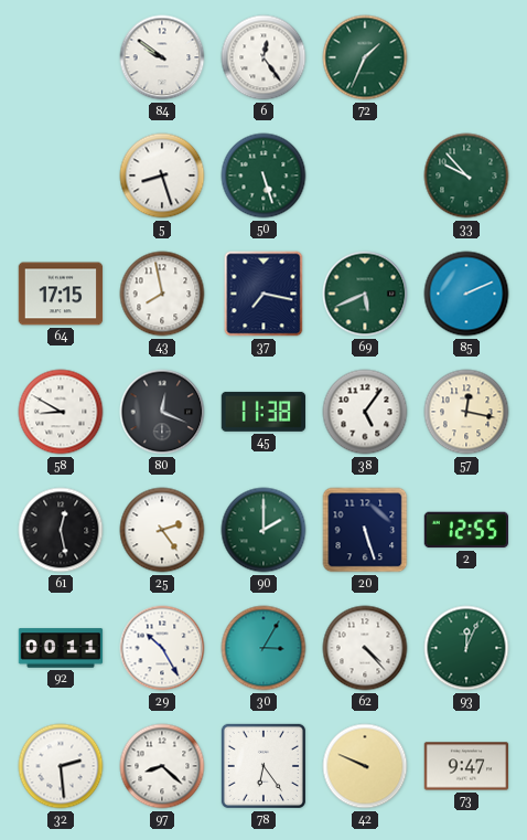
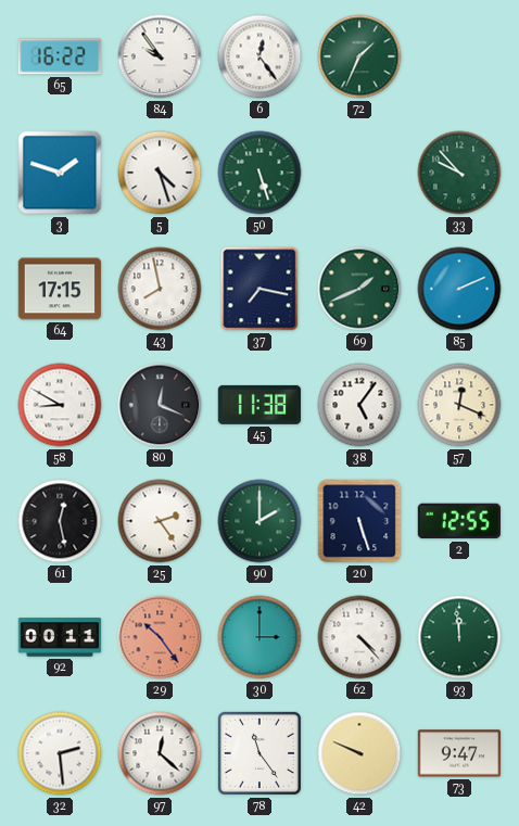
65: none -> 16:22
84: 9:51 -> 9:54
3: none -> 1:48
5: 8:27 -> 4:27
69: 5:41 -> 1:41
57: 12:17 -> 12:19
29: 10:25 -> 10:24
29 dial: white -> salmon
30: 3:05 -> 3:00
93: 12:04 -> 11:59
97: 8:22 -> 12:22
78: 6:24 -> 11:24
